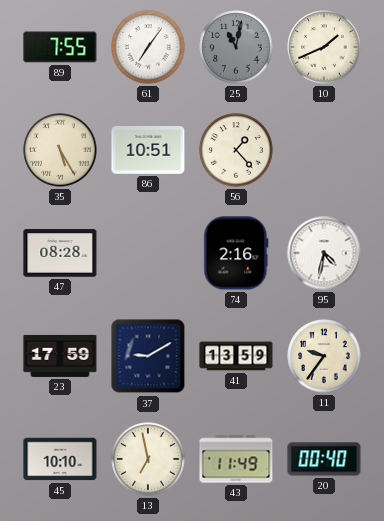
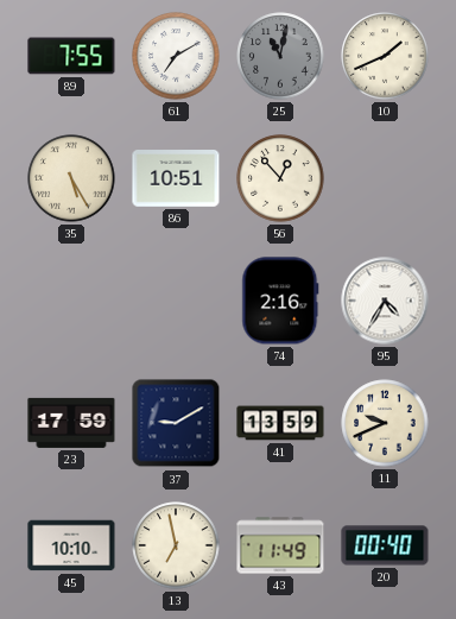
61: 7:06 -> 7:10
56: 1:23 -> 12:53
47: 08:28 -> none
95: 4:32 -> 4:35
11: 9:36 -> 9:41
